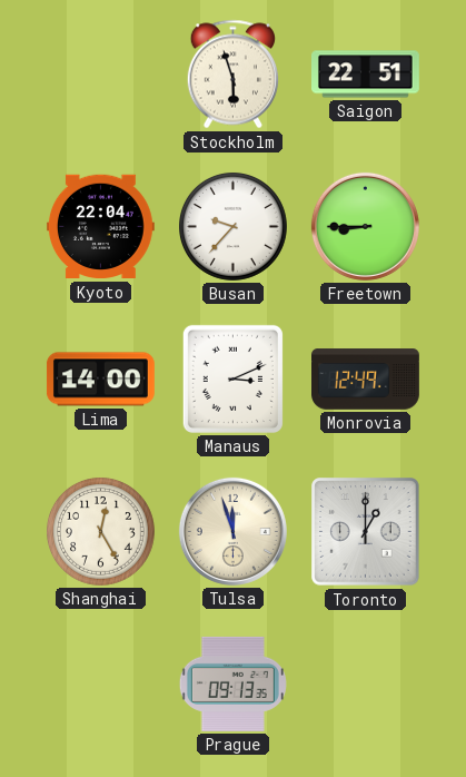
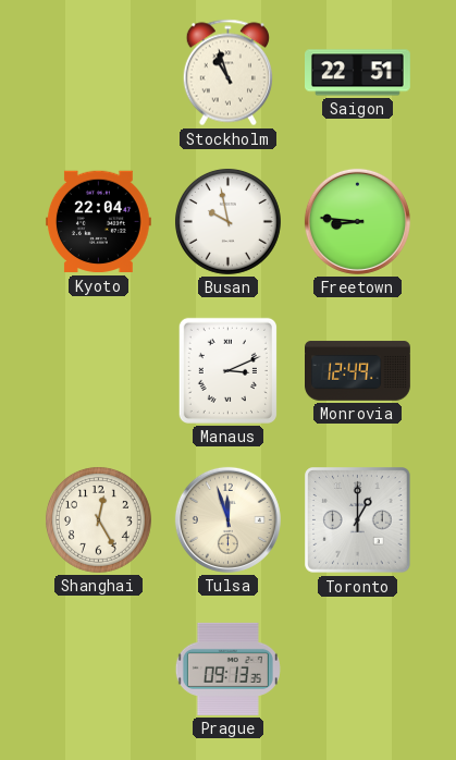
Stockholm: 5:57 -> 10:57
Busan: 9:37 -> 9:58
Freetown: 8:45 -> 8:46
Lima: 14:00 -> none
